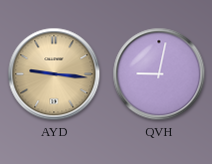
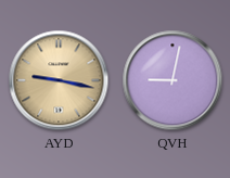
AYD: 9:16 -> 9:17
